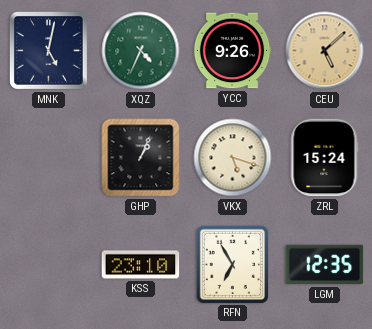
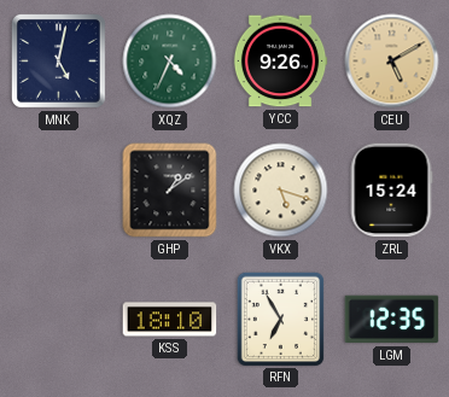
CEU: 5:08 -> 5:10
GHP: 1:04 -> 1:09
KSS: 23:10 -> 18:10
